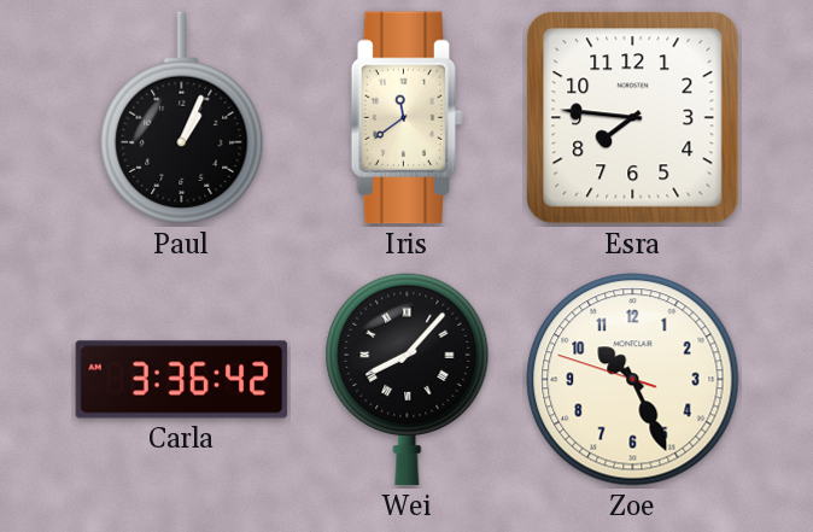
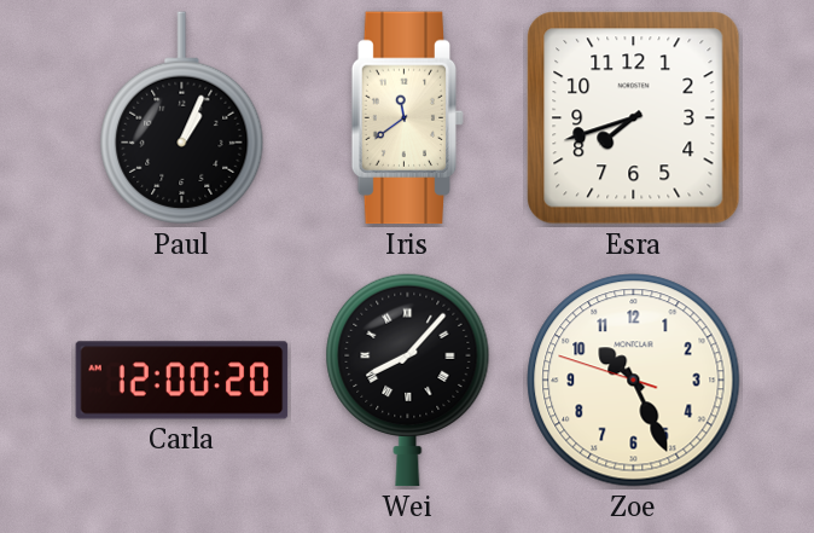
Esra: 7:46 -> 7:42
Carla: 3:36 -> 12:00
